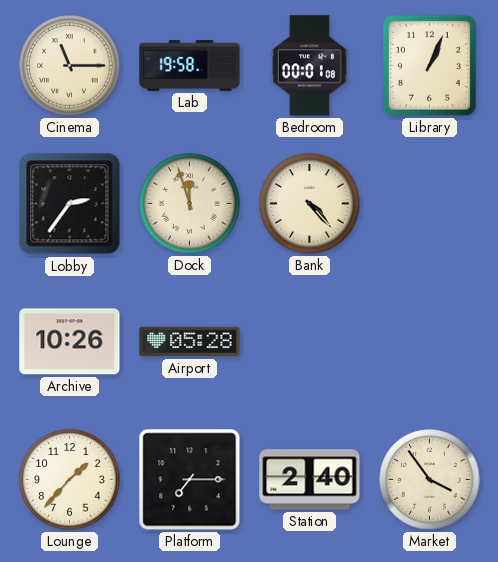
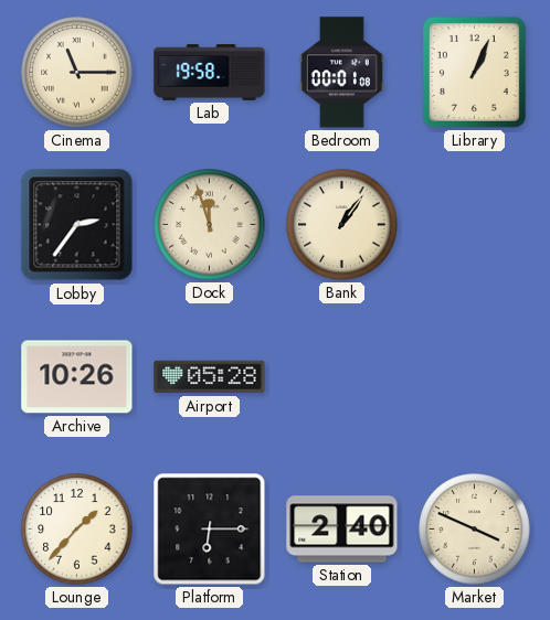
Bank: 4:23 -> 1:06
Platform: 7:15 -> 6:15
Market: 3:54 -> 3:49
